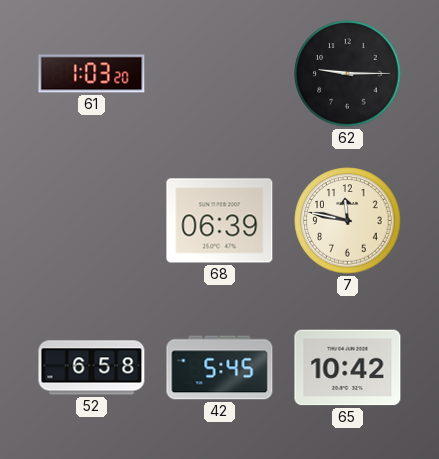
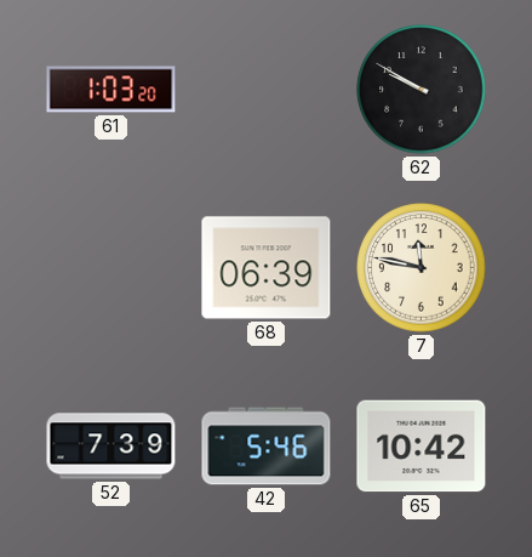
62: 9:15 -> 9:50
52: 6:58 -> 7:39
42: 5:45 -> 5:46
